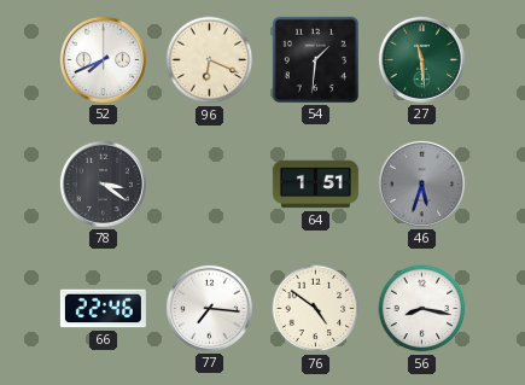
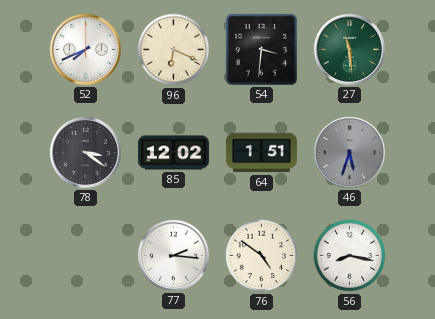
54: 1:31 -> 3:31
85: none -> 12:02
66: 22:46 -> none
77: 7:16 -> 2:16
